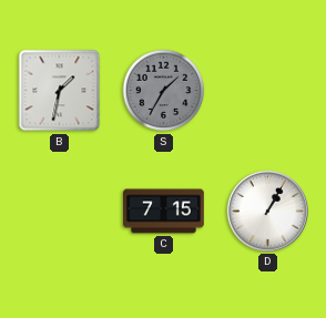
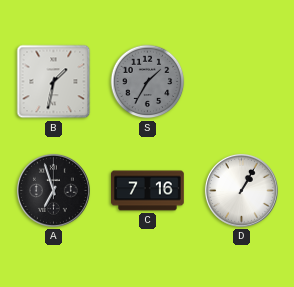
A: none -> 6:57
C: 7:15 -> 7:16
